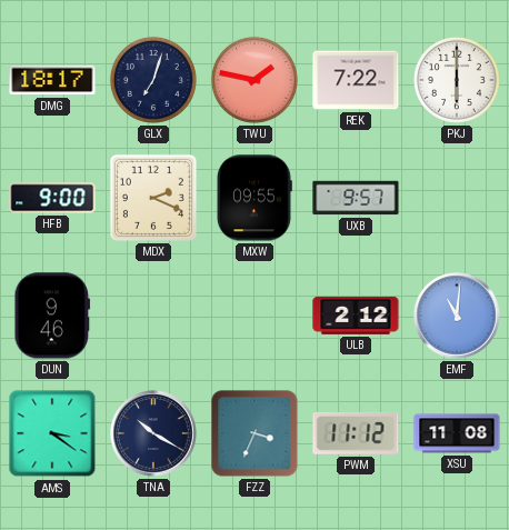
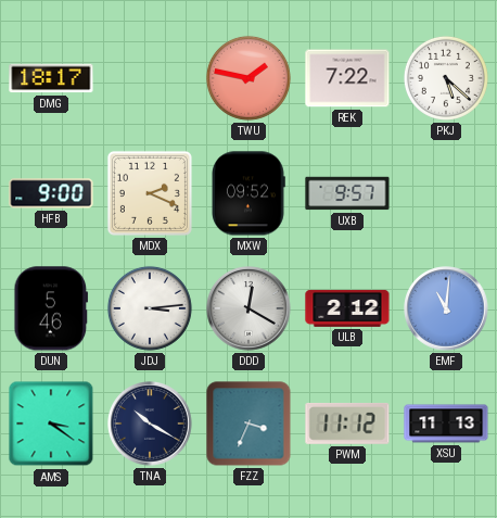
GLX: 7:03 -> none
PKJ: 6:00 -> 5:22
MXW: 09:55 -> 09:52
DUN: 9:46 -> 5:46
JDJ: none -> 3:14
DDD: none -> 12:20
XSU: 11:08 -> 11:13
